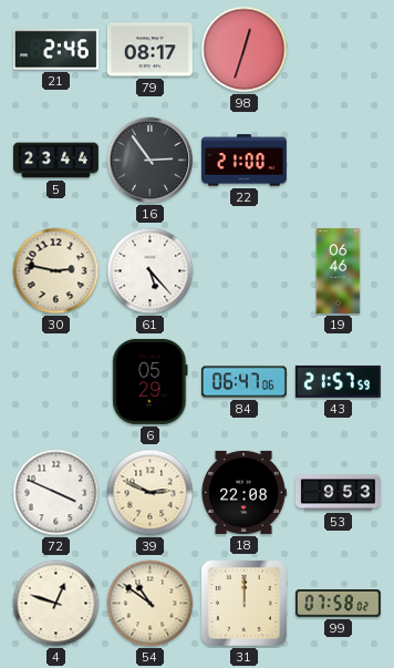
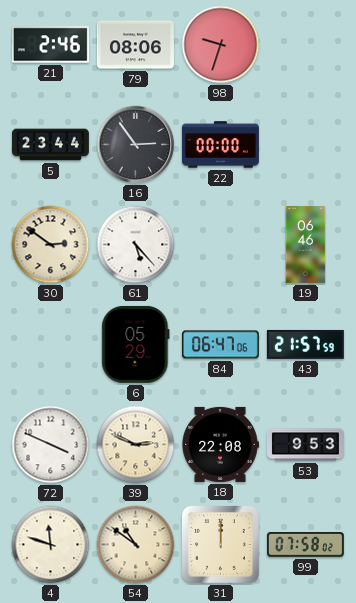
79: 08:17 -> 08:06
98: 12:33 -> 9:33
22: 21:00 -> 00:00
30: 2:47 -> 2:51
4: 12:48 -> 11:48
